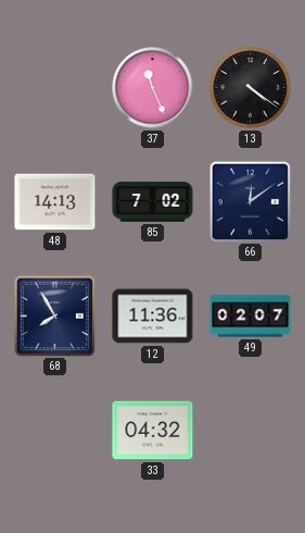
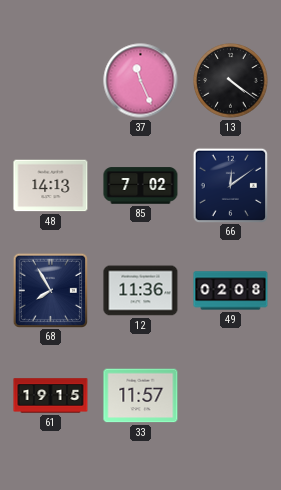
49: 02:07 -> 02:08
61: none -> 19:15
33: 04:32 -> 11:57
